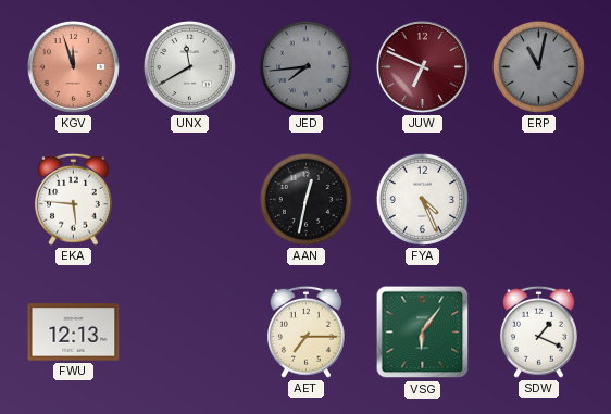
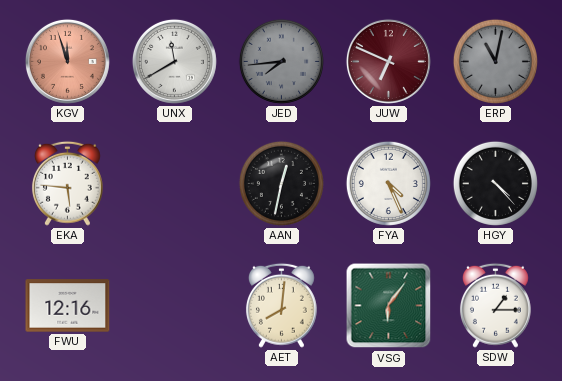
HGY: none -> 4:23
FWU: 12:13 -> 12:16
AET: 7:15 -> 8:01
SDW: 1:19 -> 1:15
